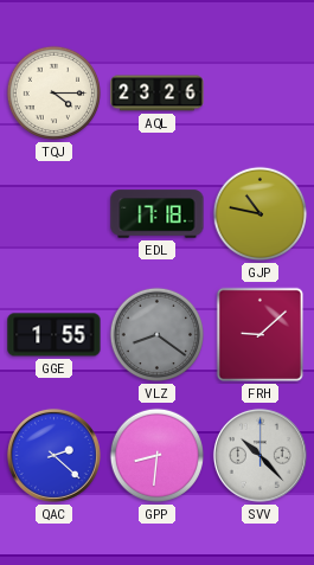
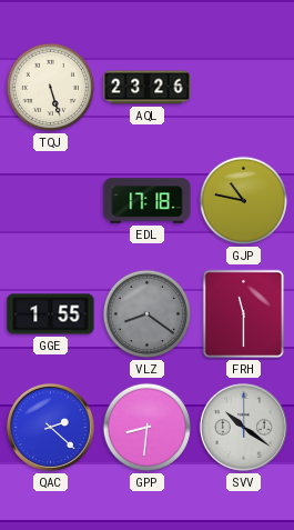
TQJ: 4:15 -> 5:27
FRH: 9:08 -> 11:30
SVV: 10:23 -> 10:21
